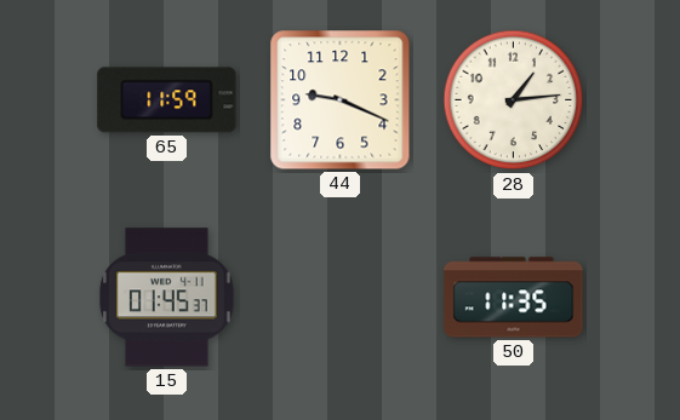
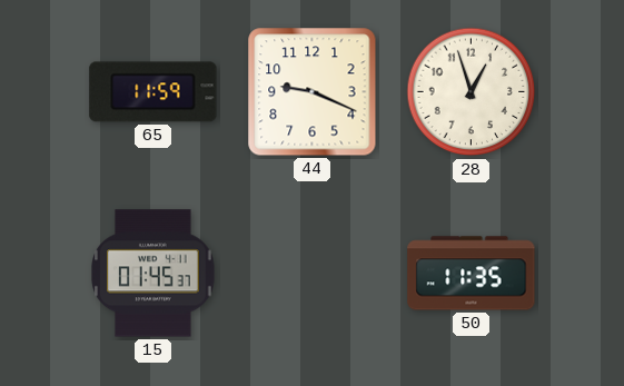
28: 1:14 -> 12:57
